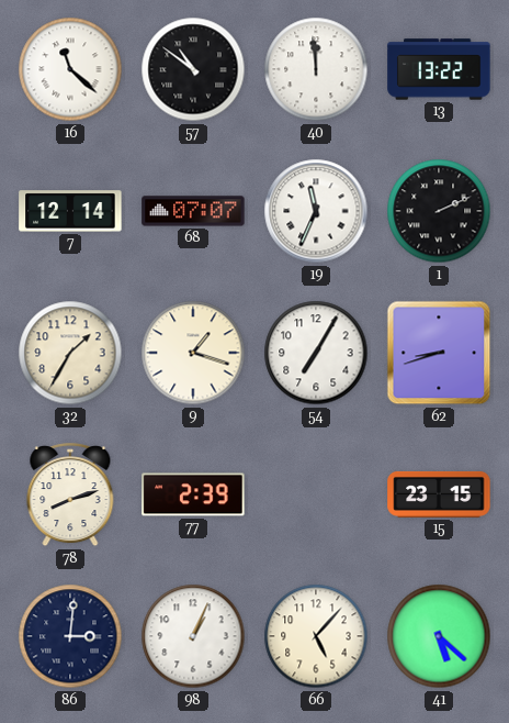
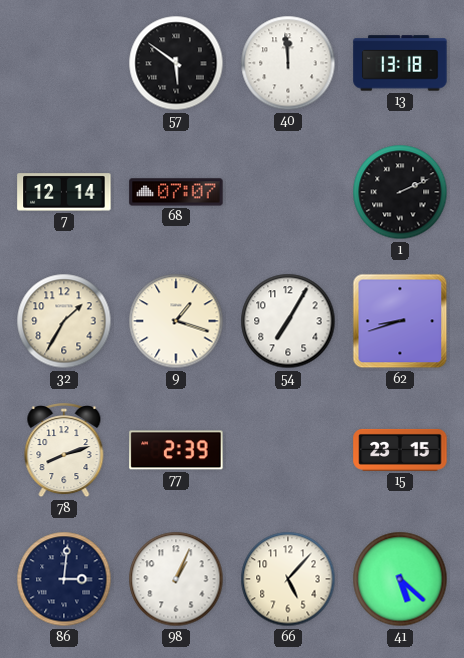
16: 11:22 -> none
57: 10:51 -> 5:51
13: 13:22 -> 13:18
19: 11:34 -> none
